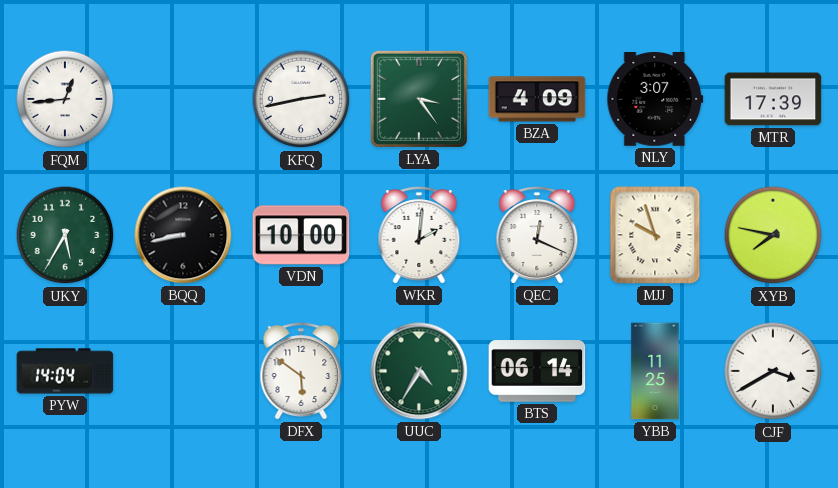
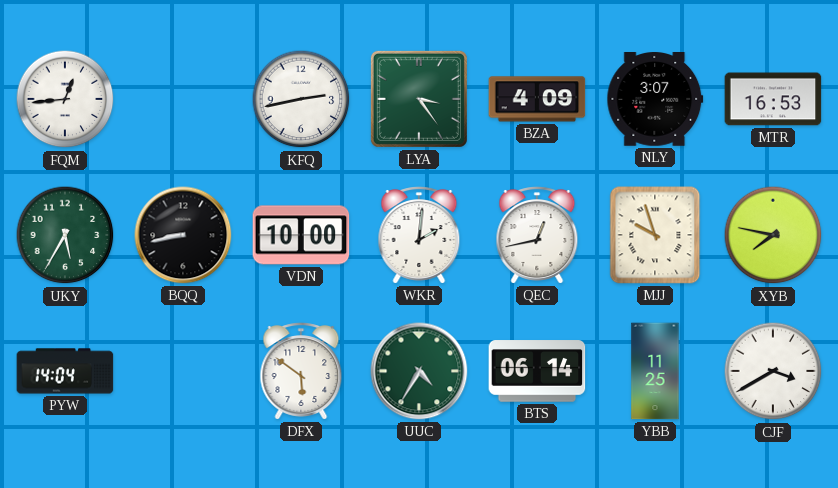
MTR: 17:39 -> 16:53
QEC: 12:19 -> 12:43
